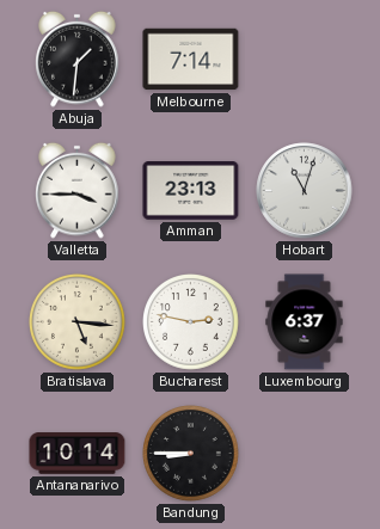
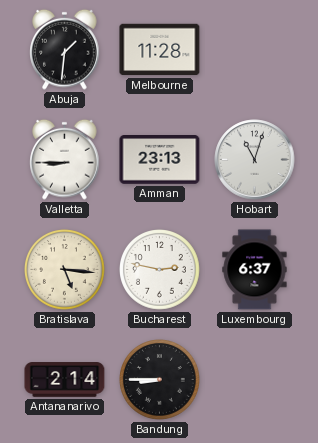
Melbourne: 7:14 -> 11:28
Valletta: 3:45 -> 8:45
Antananarivo: 10:14 -> 2:14
